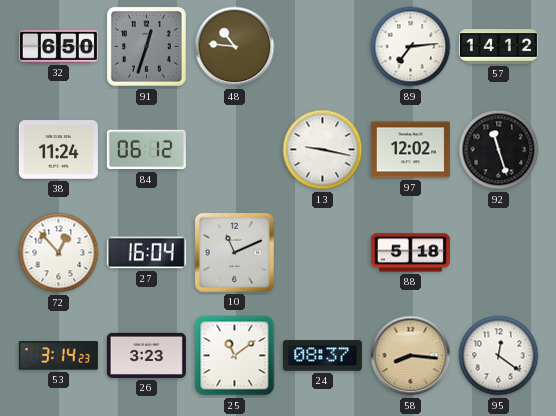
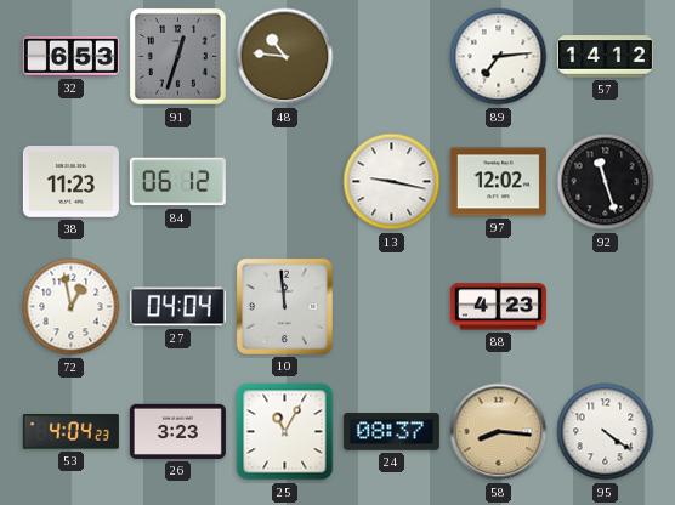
32: 6:50 -> 6:53
38: 11:24 -> 11:23
72: 12:53 -> 12:58
27: 16:04 -> 04:04
10: 11:11 -> 11:59
88: 5:18 -> 4:23
53: 3:14 -> 4:04
25: 11:09 -> 11:05
95: 12:21 -> 4:21
